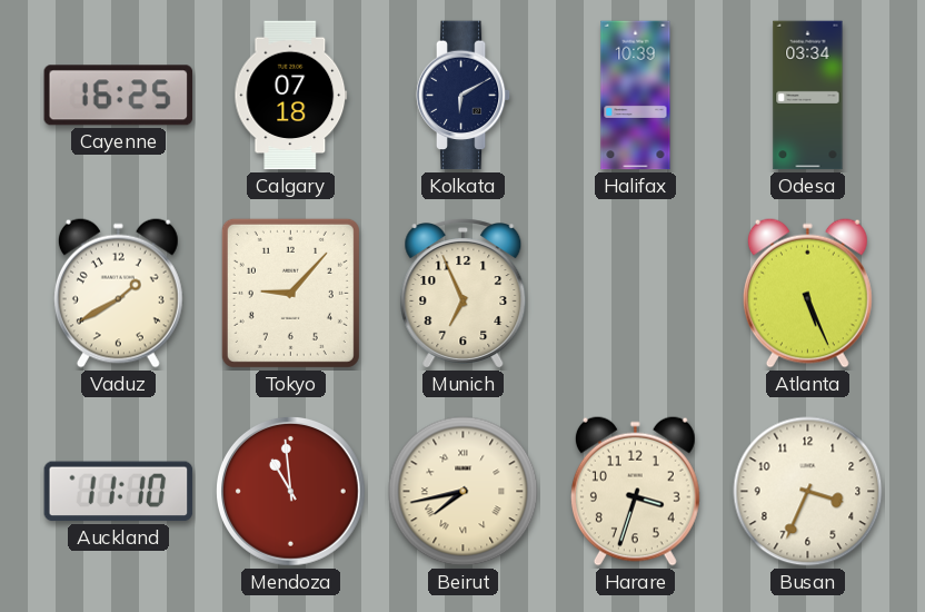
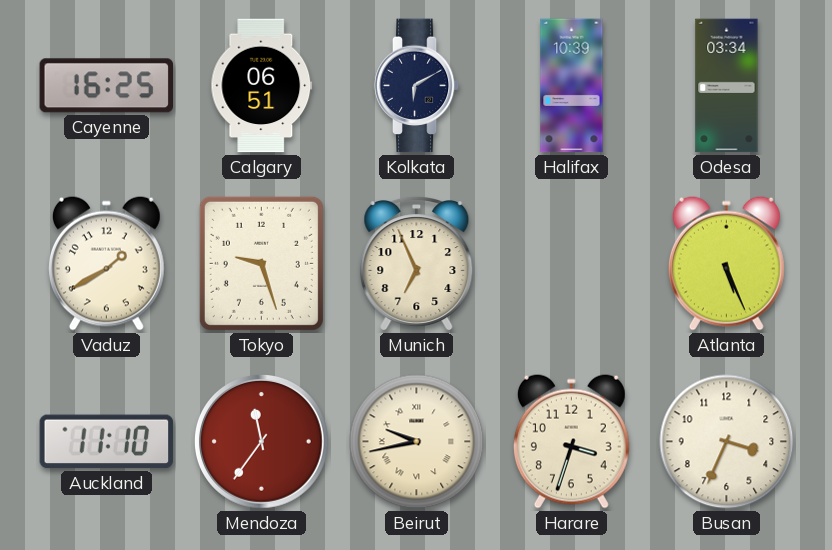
Calgary: 07:18 -> 06:51
Tokyo: 9:07 -> 9:27
Mendoza: 10:59 -> 11:36
Beirut: 7:43 -> 9:43
